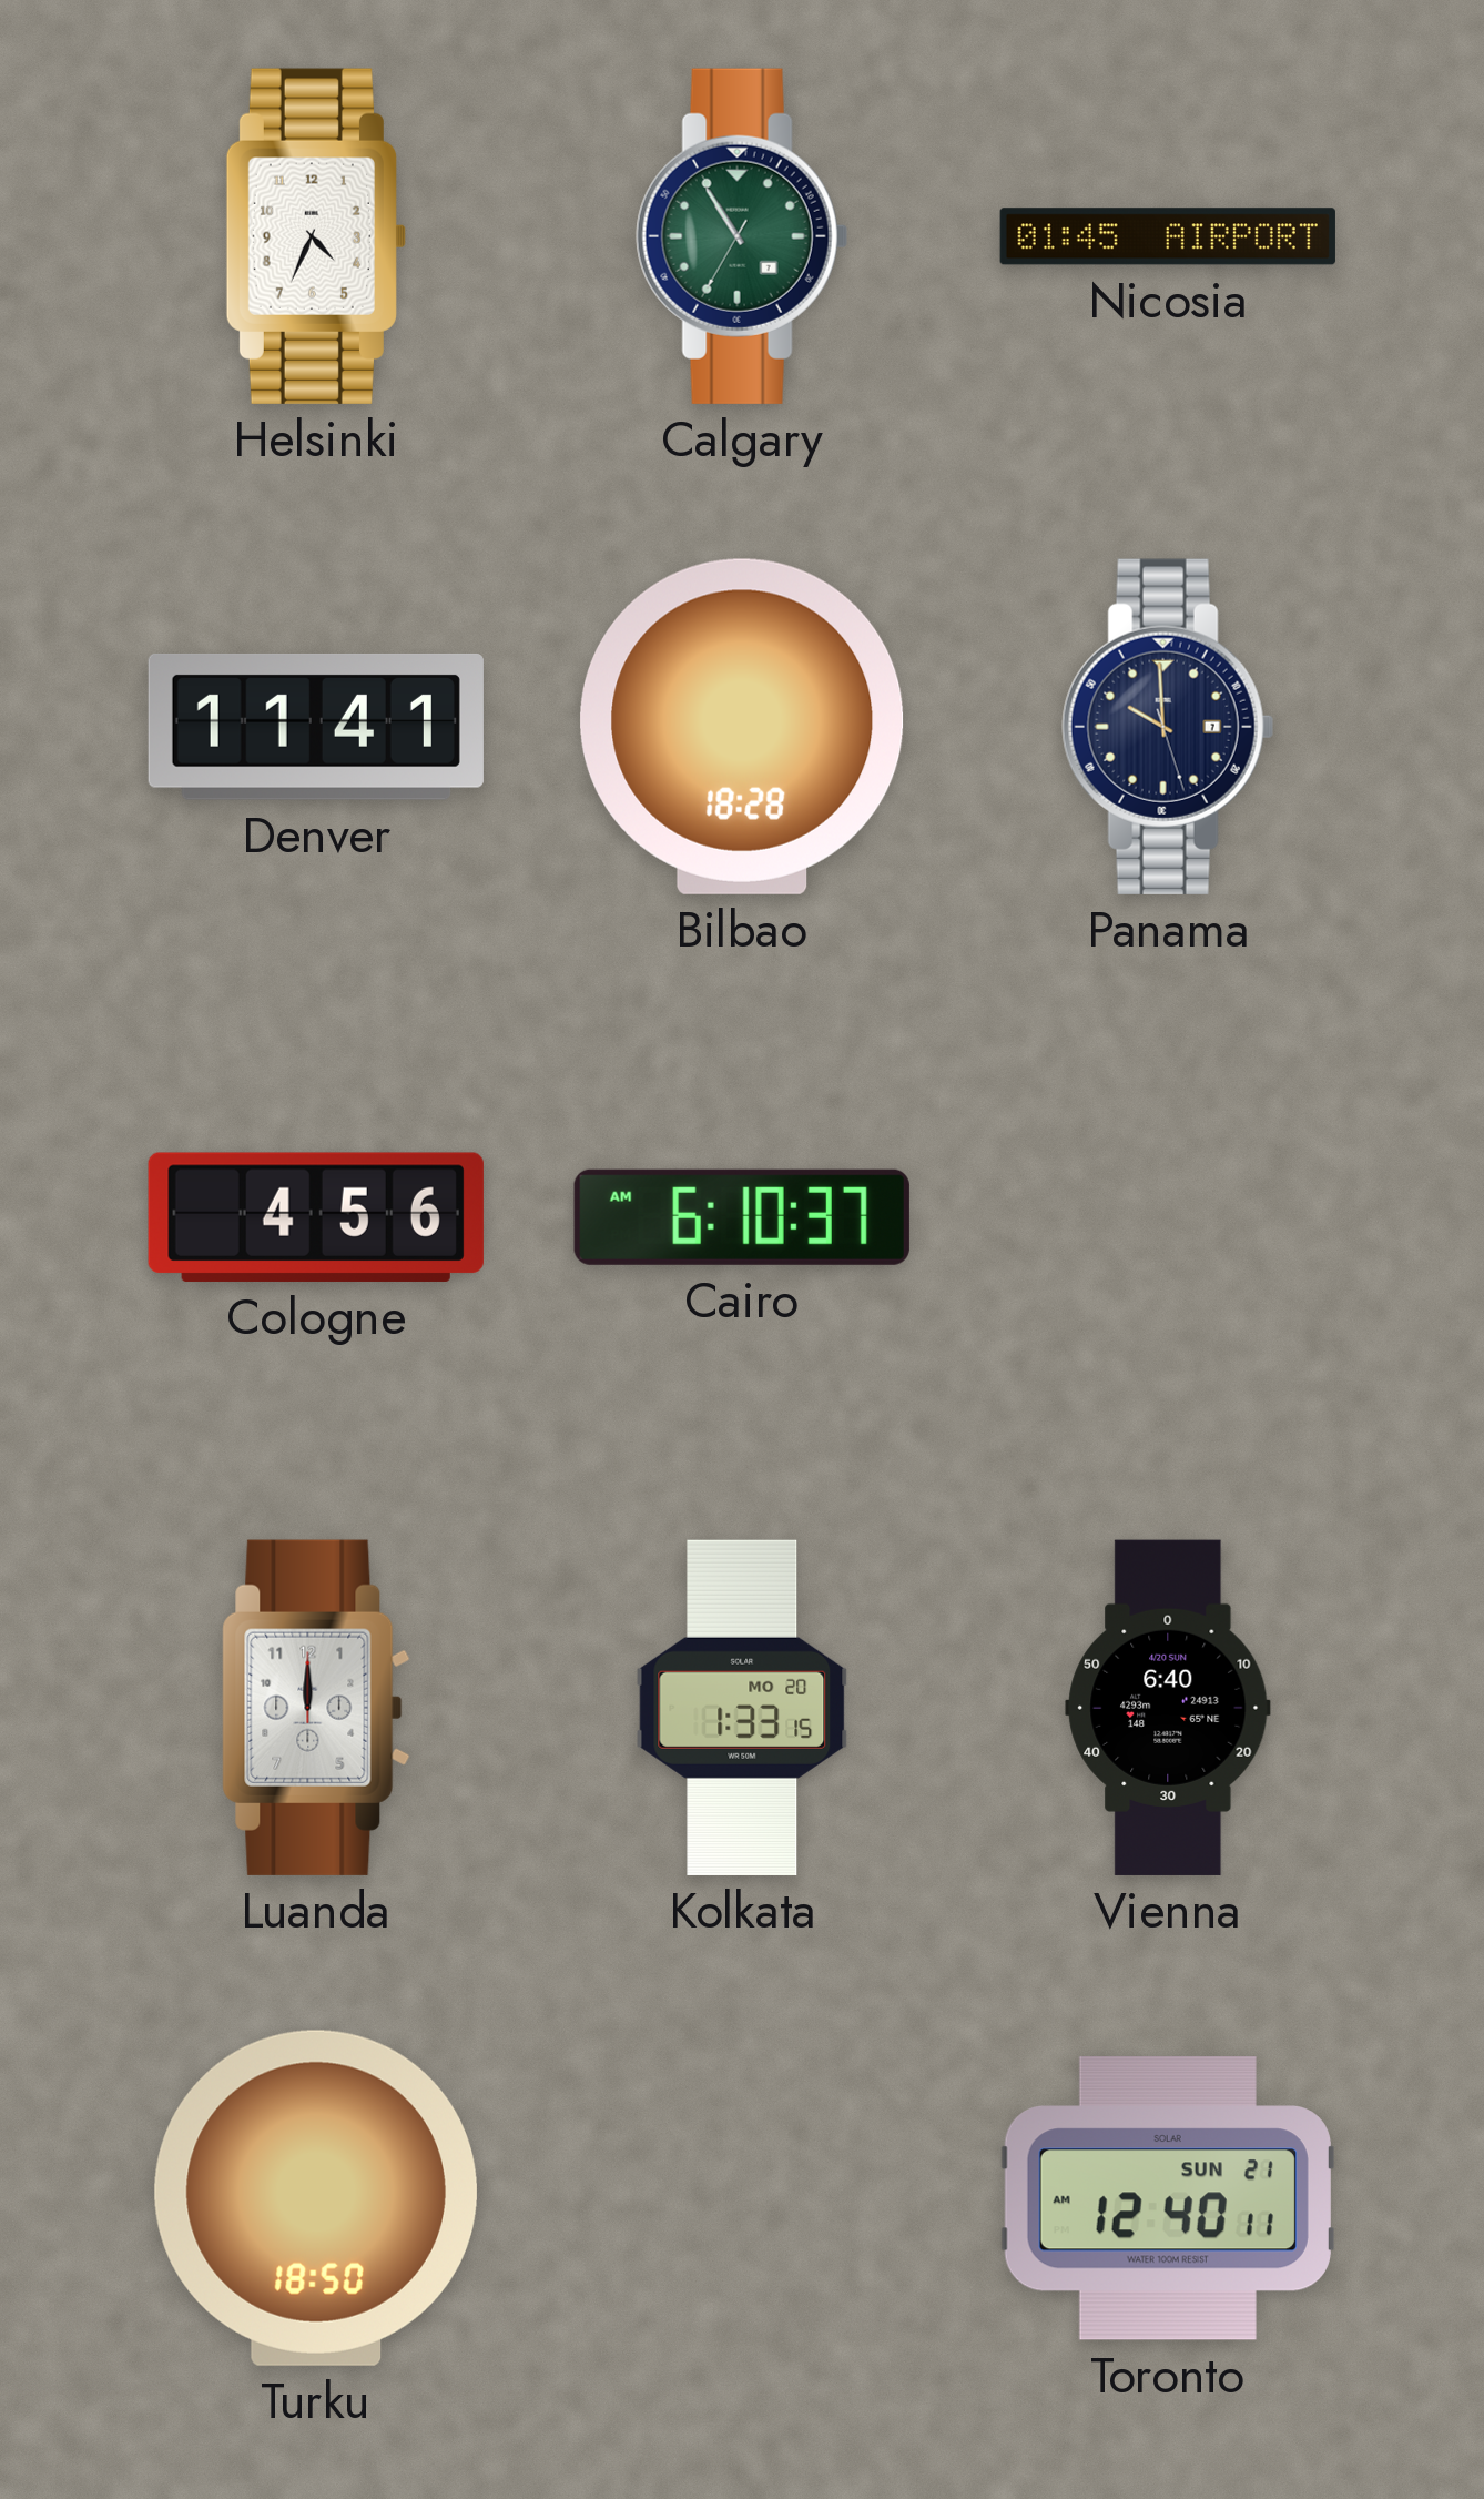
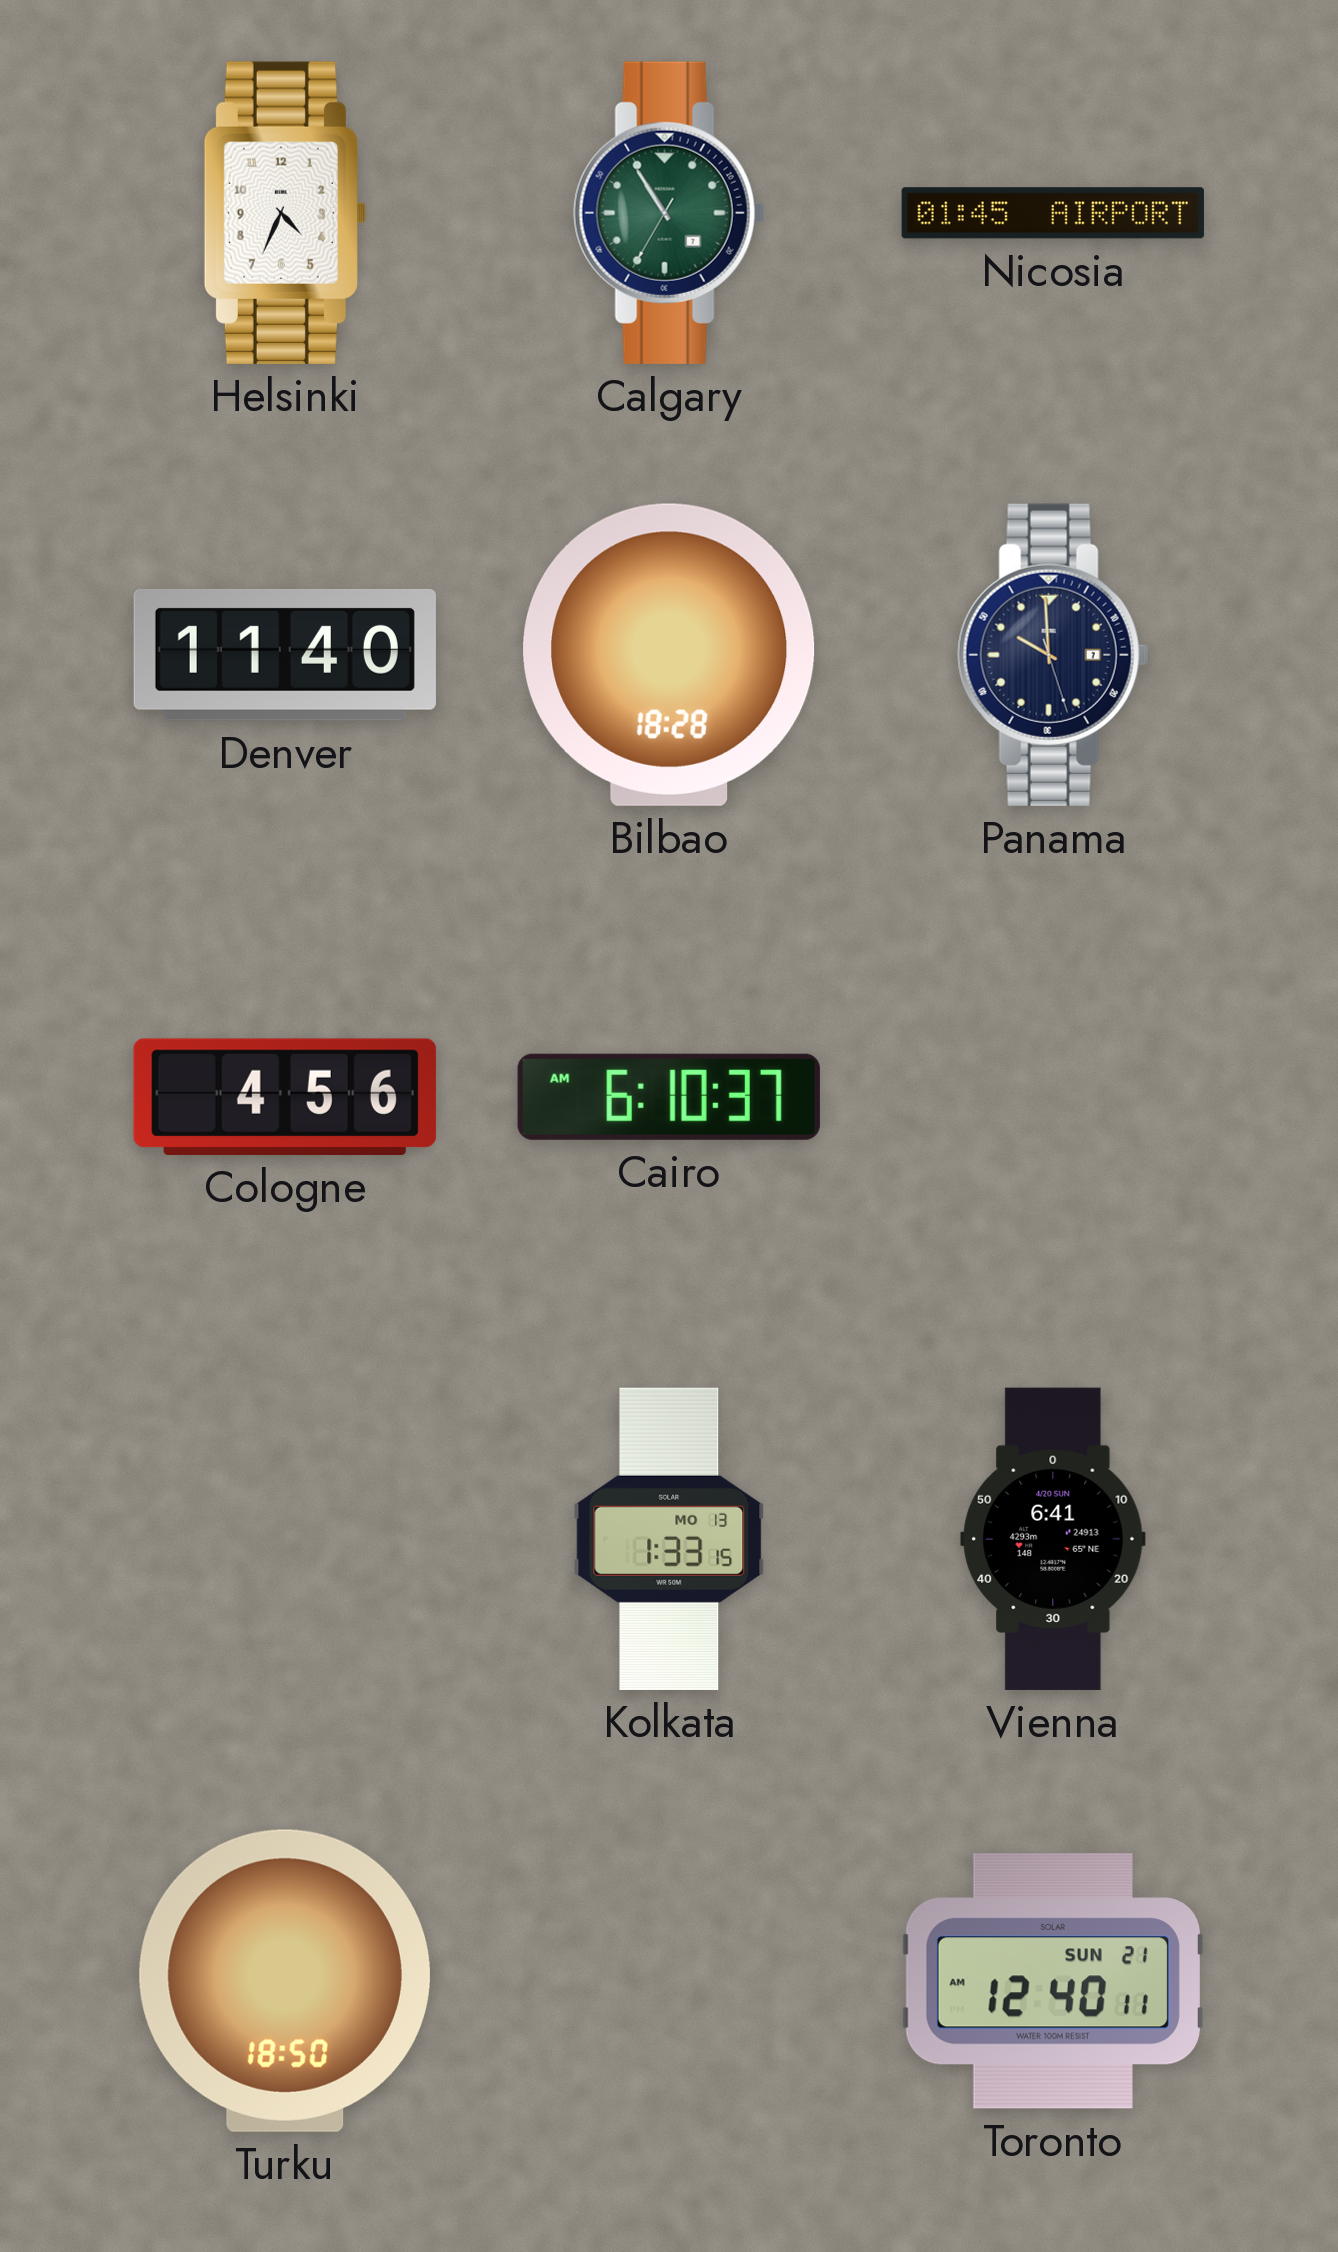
Denver: 11:41 -> 11:40
Luanda: 12:00 -> none
Kolkata date: MO 20 -> MO 13
Vienna: 6:40 -> 6:41
